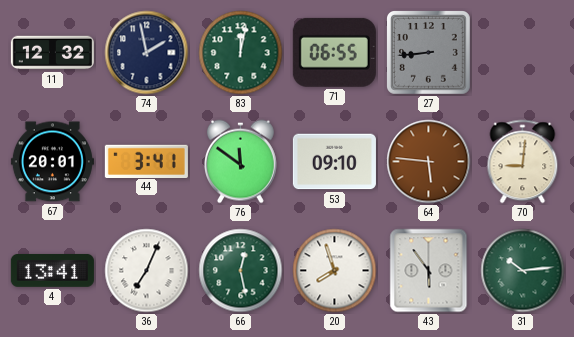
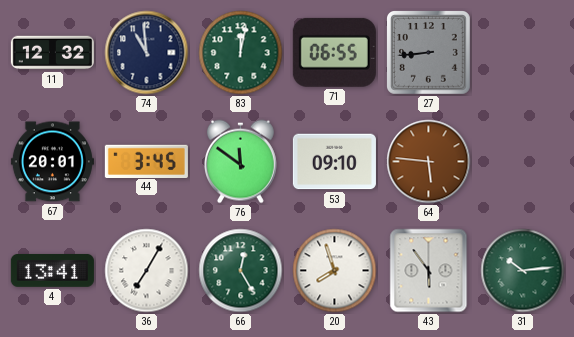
74: 1:58 -> 10:59
44: 3:41 -> 3:45
70: 9:01 -> none
36: 7:04 -> 7:05
66: 12:28 -> 12:25
